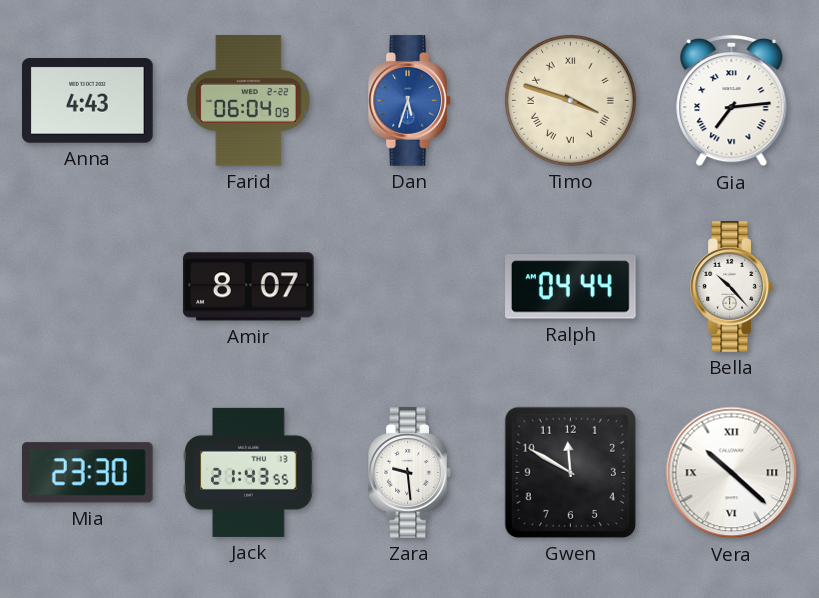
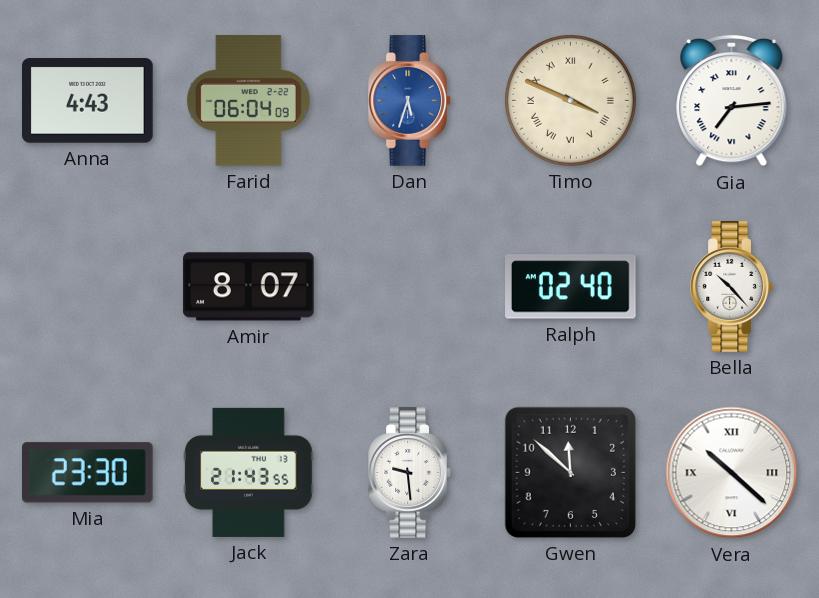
Timo: 3:48 -> 3:49
Ralph: 04:44 -> 02:40
Gwen: 11:50 -> 11:52
